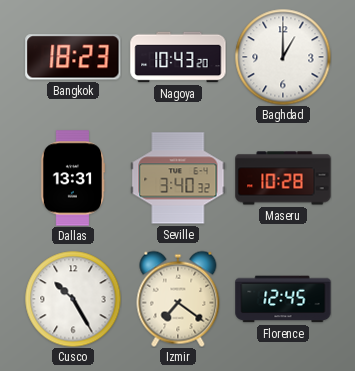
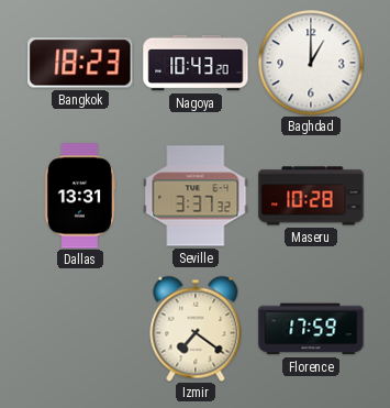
Seville: 3:40 -> 3:37
Cusco: 10:25 -> none
Florence: 12:45 -> 17:59
